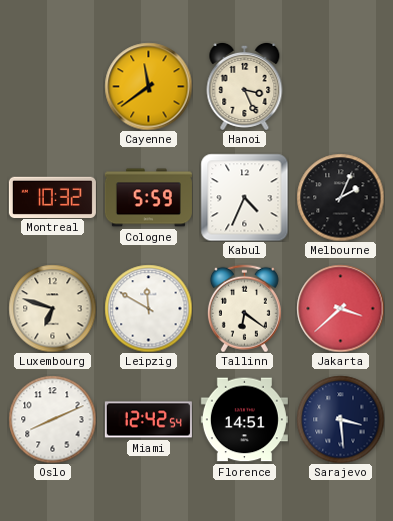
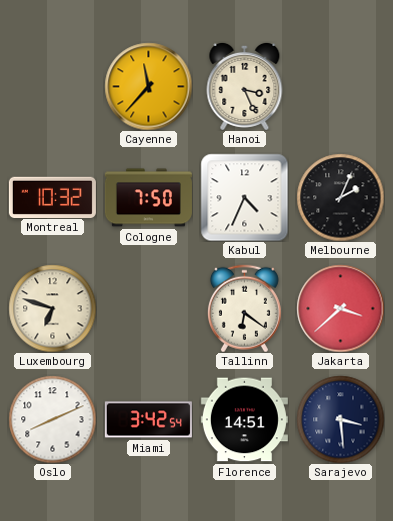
Cayenne: 11:39 -> 11:37
Cologne: 5:59 -> 7:50
Leipzig: 11:50 -> none
Miami: 12:42 -> 3:42
